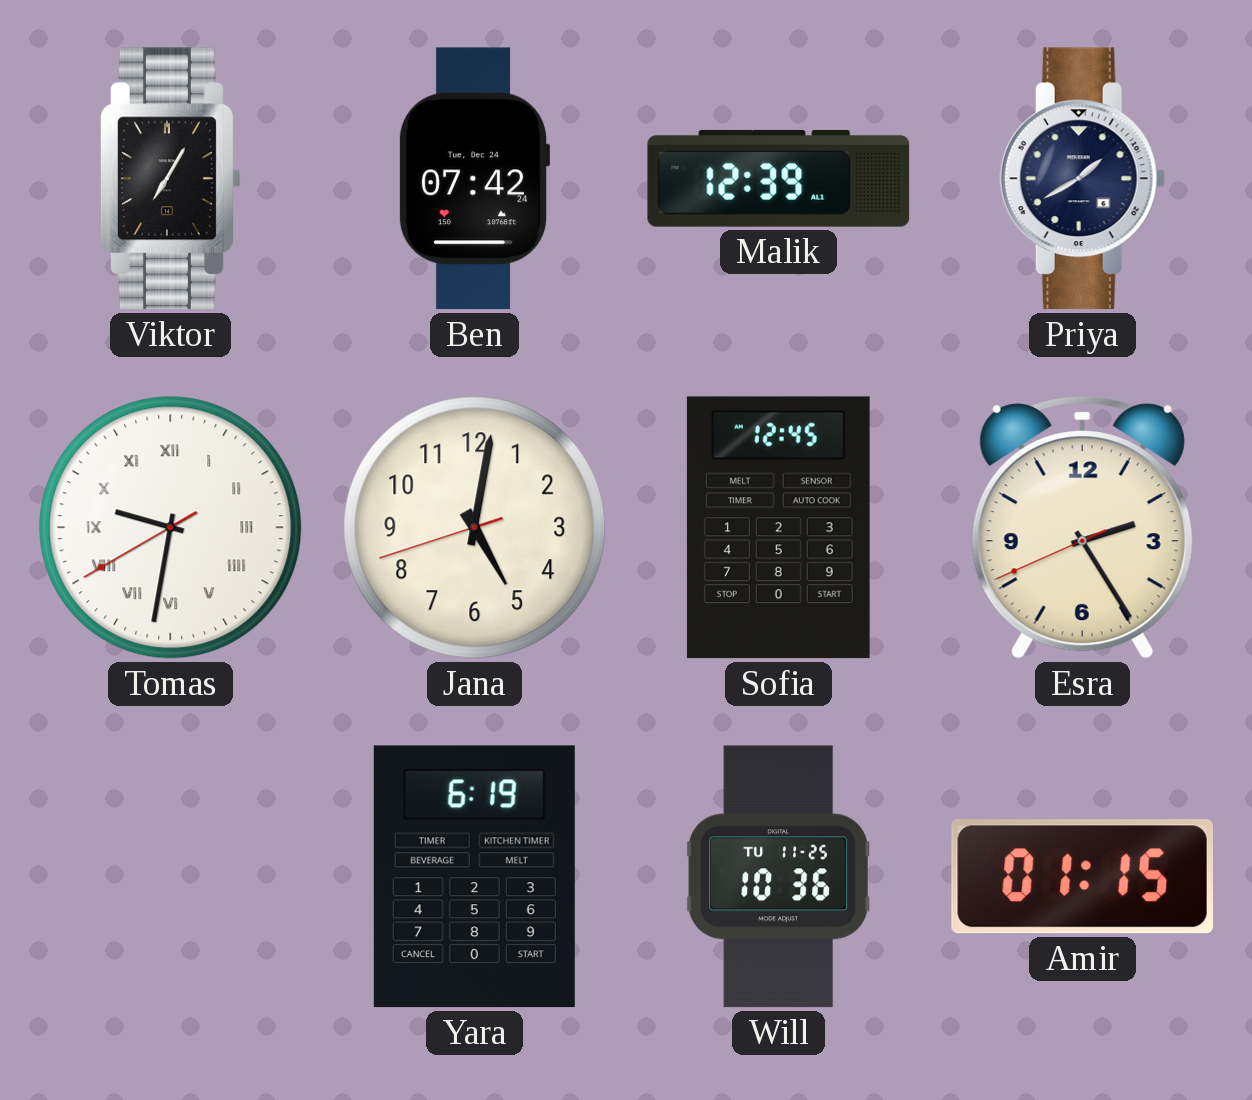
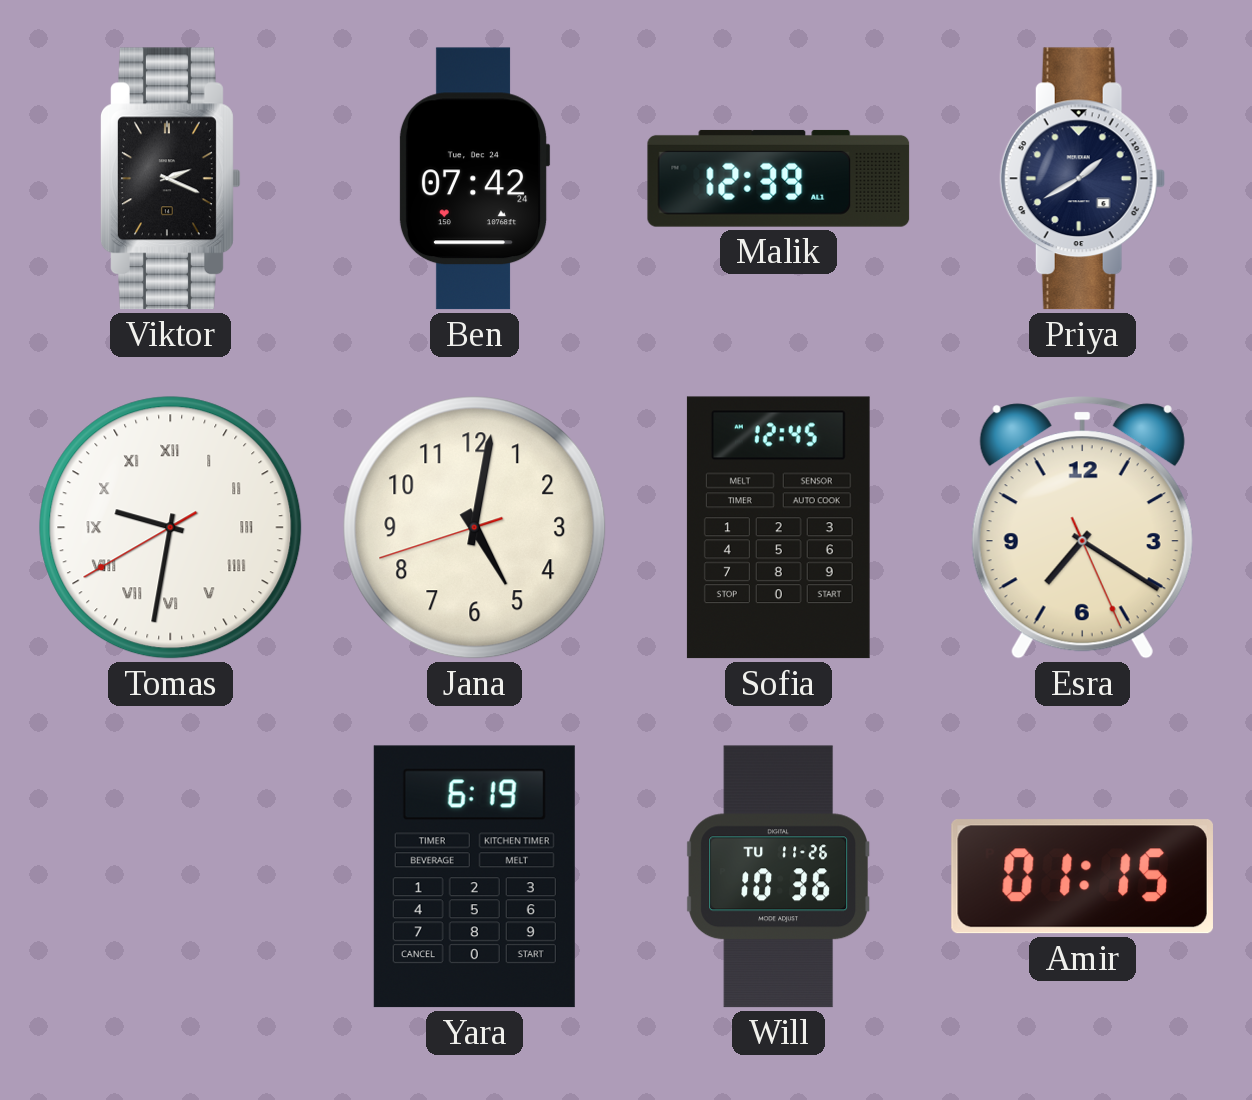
Viktor: 7:05 -> 2:19
Esra: 2:24 -> 7:20
Will date: TU 11-25 -> TU 11-26
